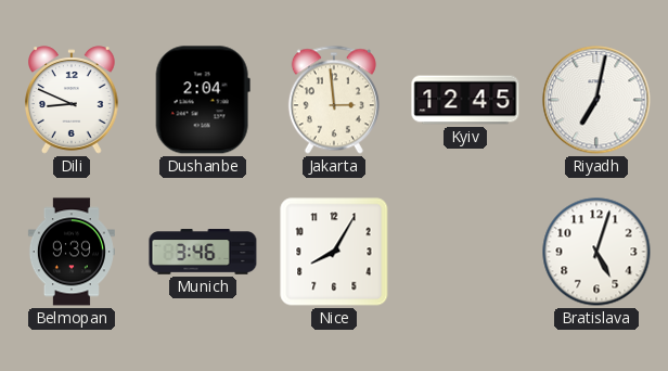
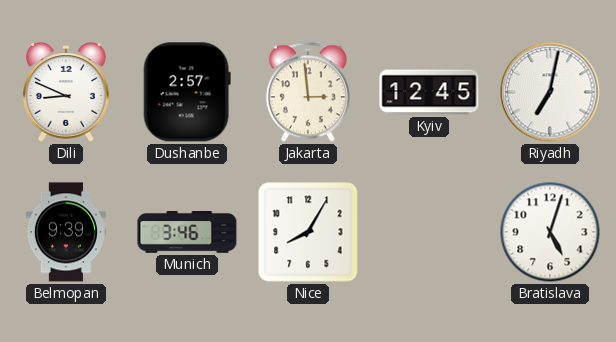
Dushanbe: 2:04 -> 2:57
